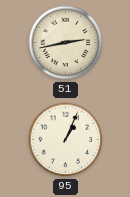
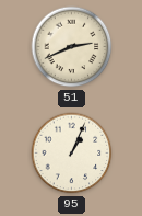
51: 2:43 -> 2:41
